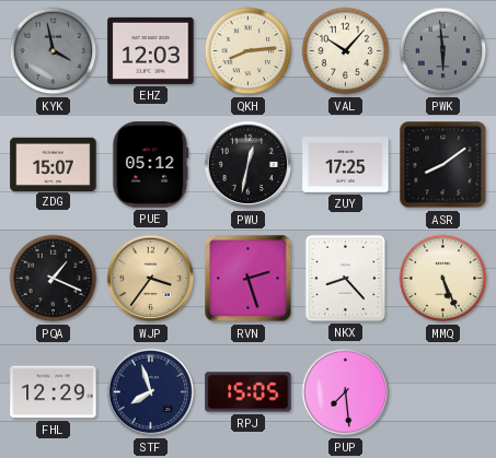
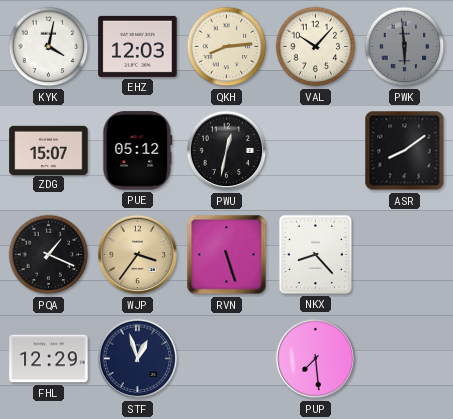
KYK: 3:58 -> 4:02
KYK dial: grey -> white
ZUY: 17:25 -> none
RVN: 2:27 -> 5:27
MMQ: 5:26 -> none
STF: 7:57 -> 12:57
RPJ: 15:05 -> none
